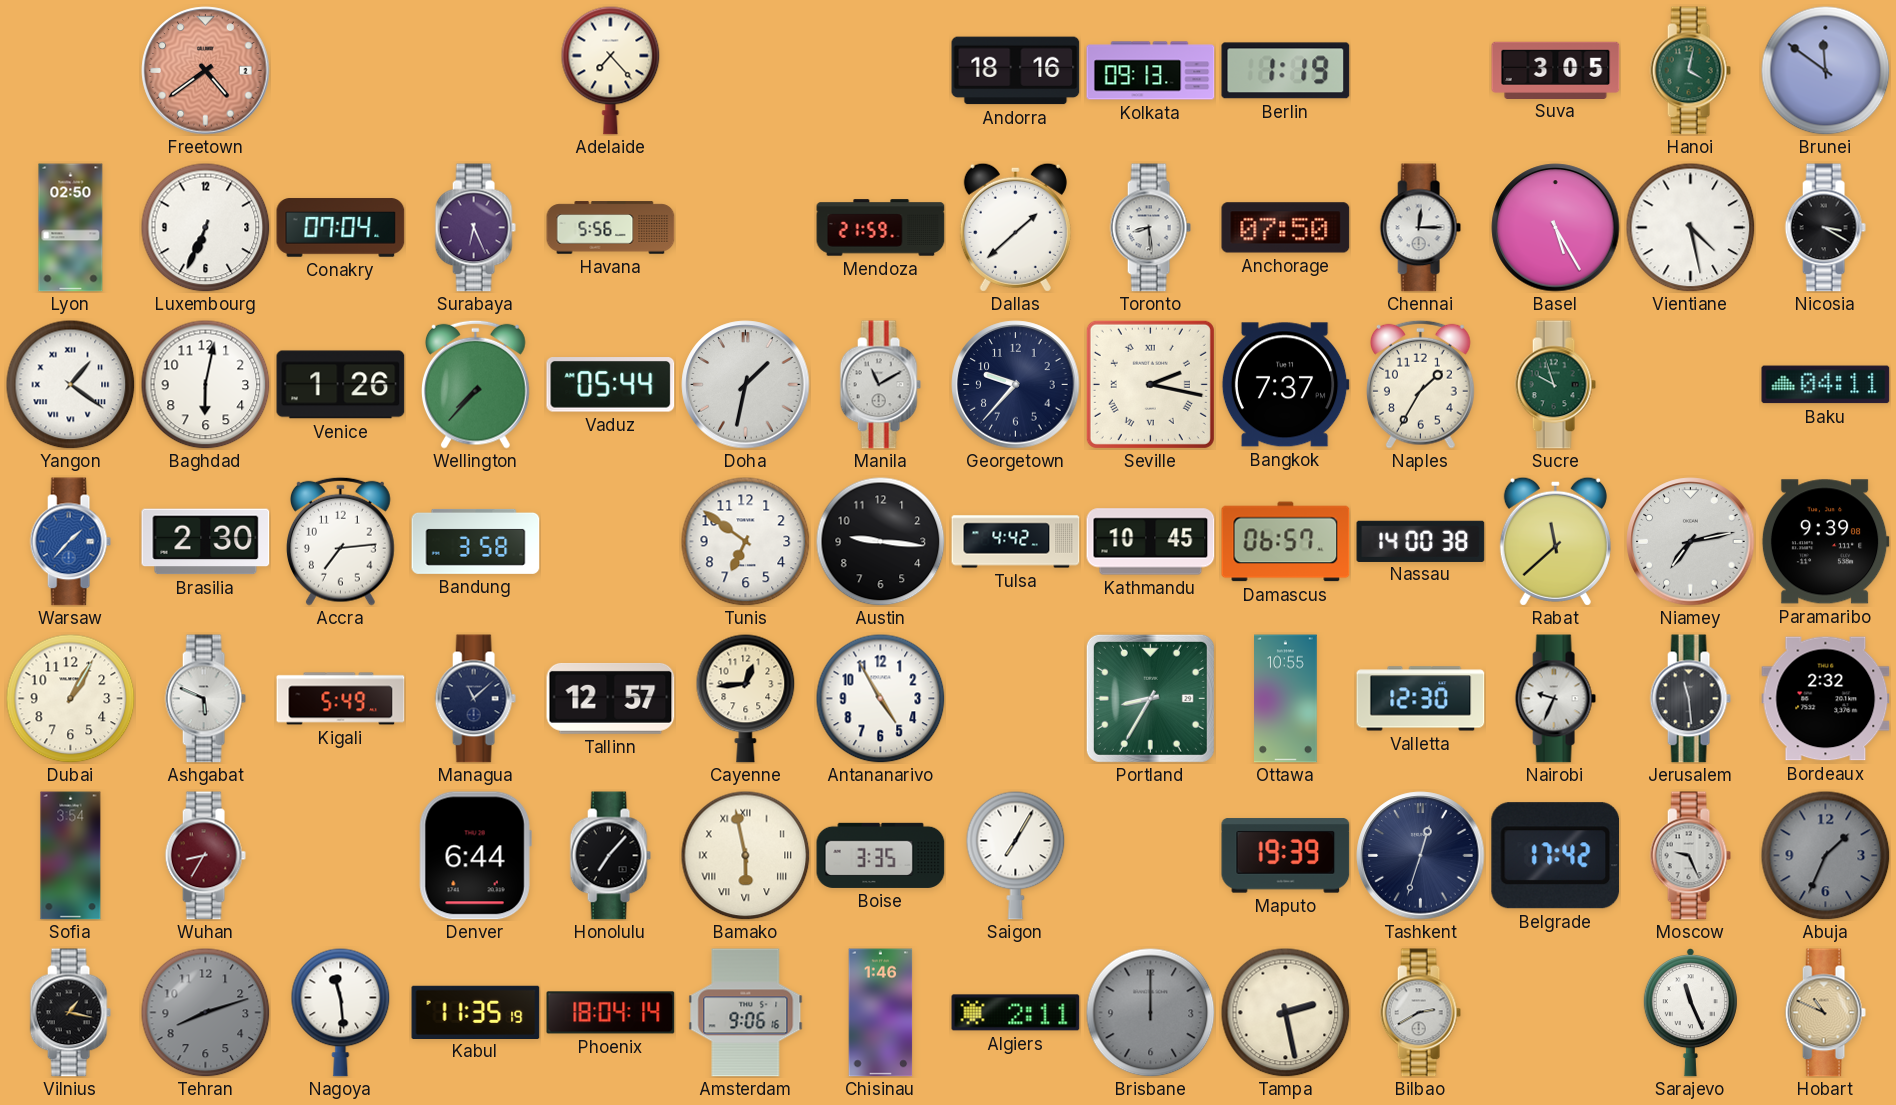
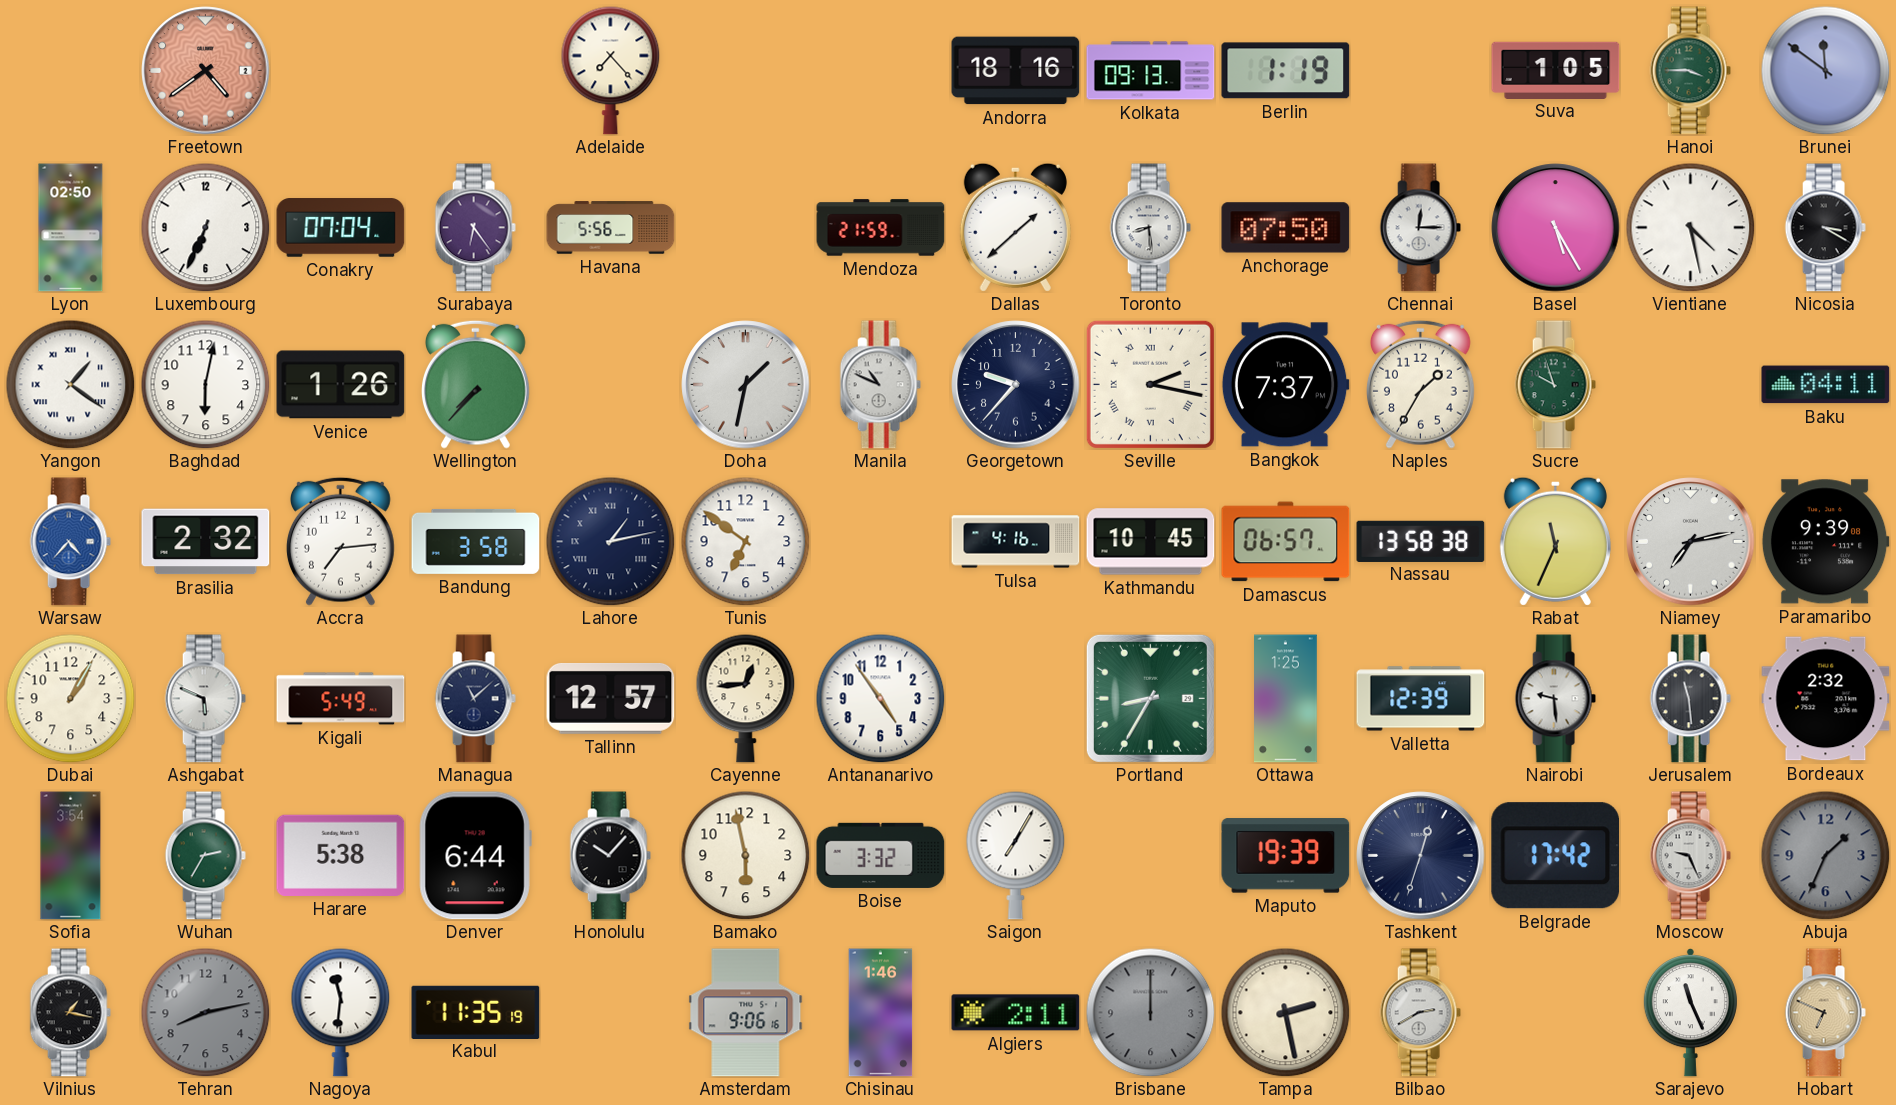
Suva: 3:05 -> 1:05
Hanoi: 4:02 -> 3:45
Surabaya: 6:26 -> 6:24
Vaduz: 05:44 -> none
Manila: 11:10 -> 10:49
Warsaw: 1:37 -> 4:37
Brasilia: 2:30 -> 2:32
Lahore: none -> 1:13
Austin: 9:16 -> none
Tulsa: 4:42 -> 4:16
Nassau: 14:00 -> 13:58
Rabat: 11:38 -> 11:34
Antananarivo: 4:55 -> 4:54
Ottawa: 10:55 -> 1:25
Valletta: 12:30 -> 12:39
Nairobi: 9:34 -> 9:29
Wuhan: 8:35 -> 2:35
Wuhan dial: burgundy -> green
Harare: none -> 5:38
Honolulu: 7:07 -> 10:07
Bamako numerals: Roman -> Arabic
Boise: 3:35 -> 3:32
Tehran: 8:12 -> 8:13
Nagoya: 11:29 -> 11:31
Phoenix: 18:04 -> none
Hobart: 10:49 -> 6:49
